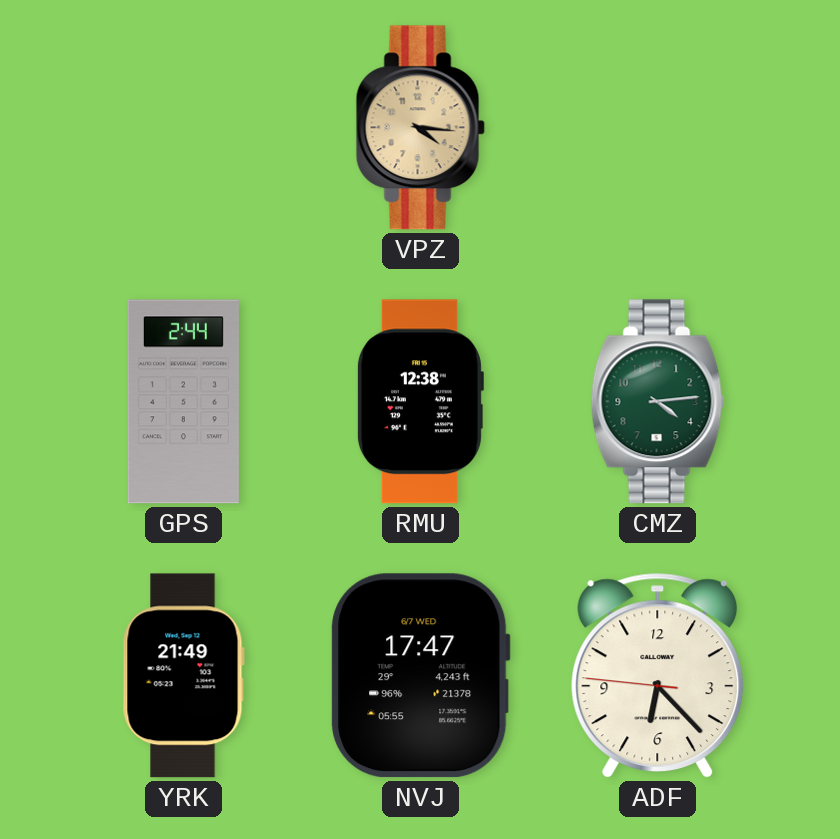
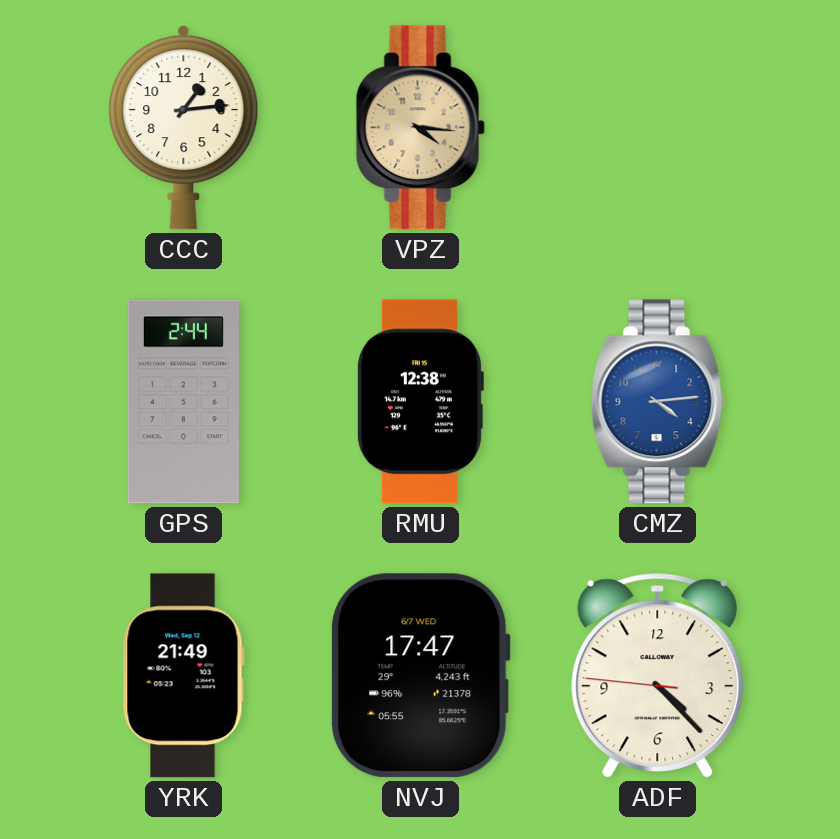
CCC: none -> 1:14
CMZ dial: green -> blue
ADF: 6:22 -> 4:22
